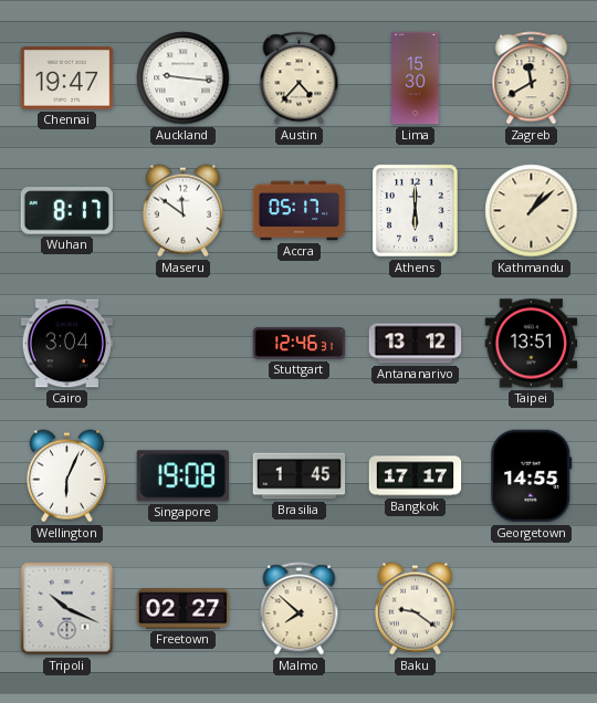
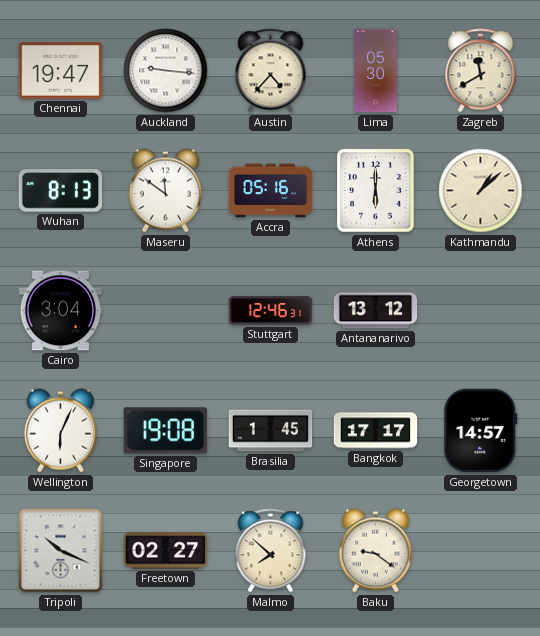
Lima: 15:30 -> 05:30
Wuhan: 8:17 -> 8:13
Accra: 05:17 -> 05:16
Taipei: 13:51 -> none
Georgetown: 14:55 -> 14:57
